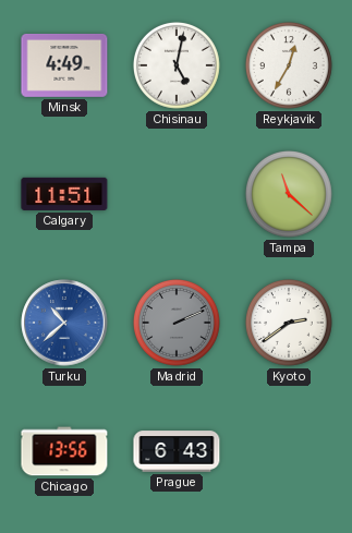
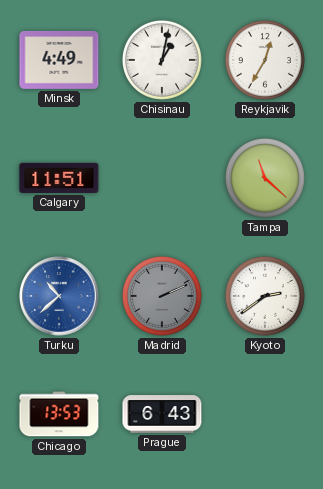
Chisinau: 5:02 -> 1:02
Chicago: 13:56 -> 13:53
